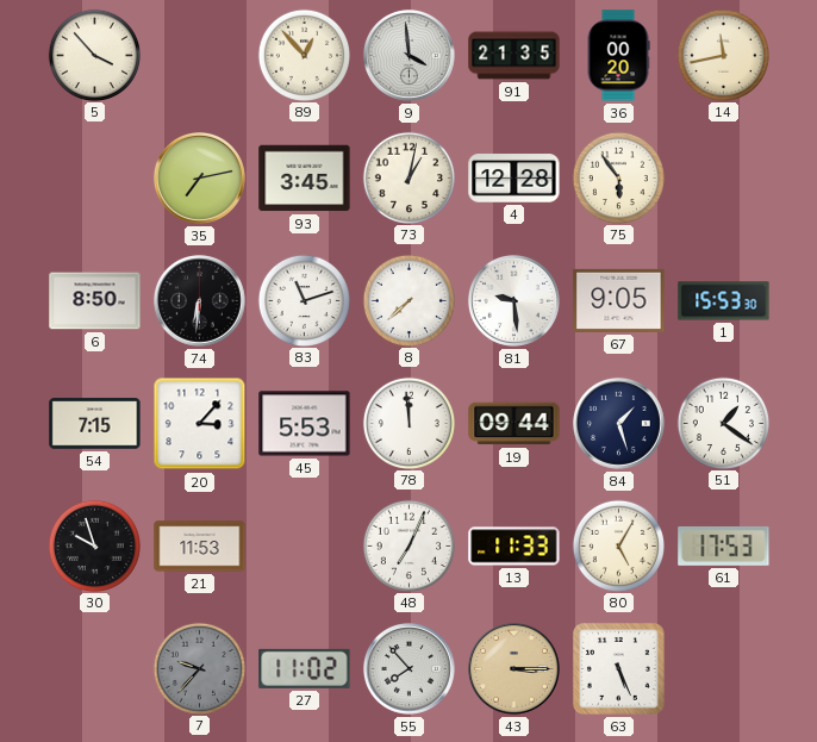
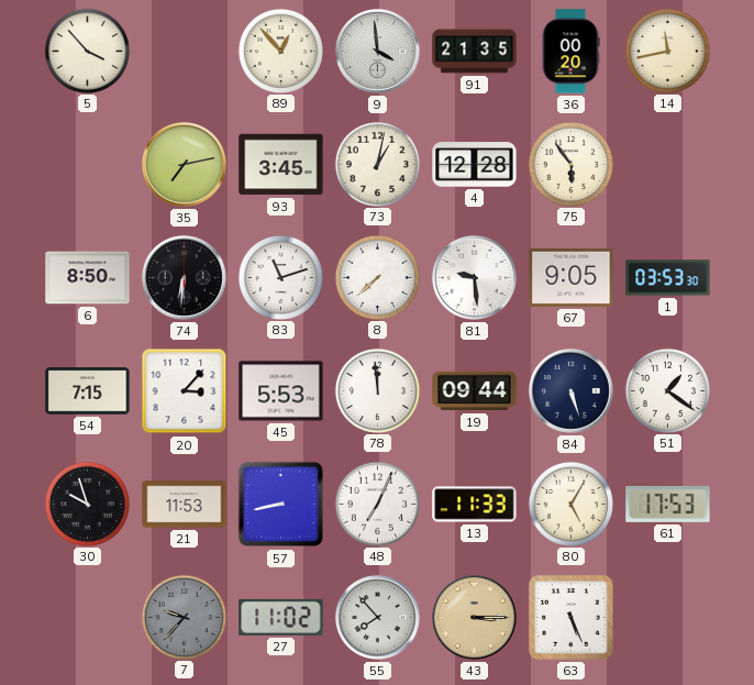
1: 15:53 -> 03:53
84: 1:27 -> 5:27
57: none -> 8:43
